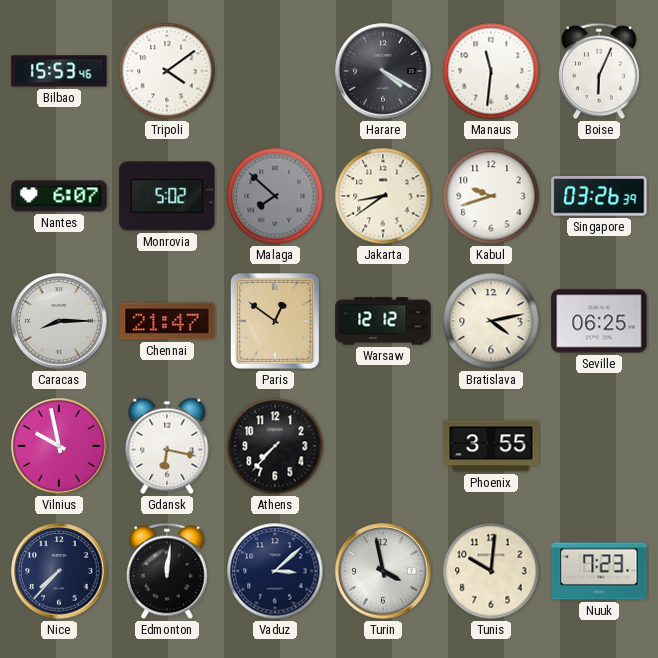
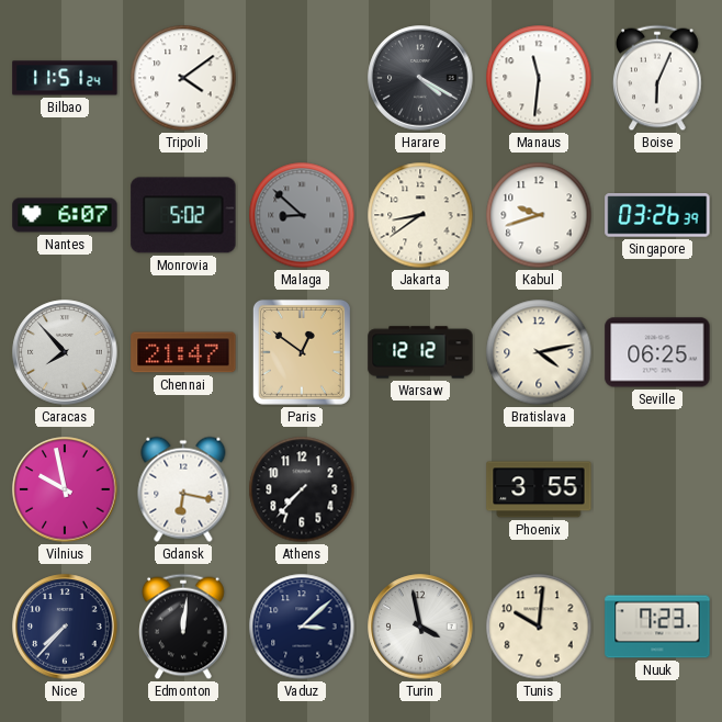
Bilbao: 15:53 -> 11:51
Malaga: 7:52 -> 8:52
Caracas: 8:15 -> 7:53
